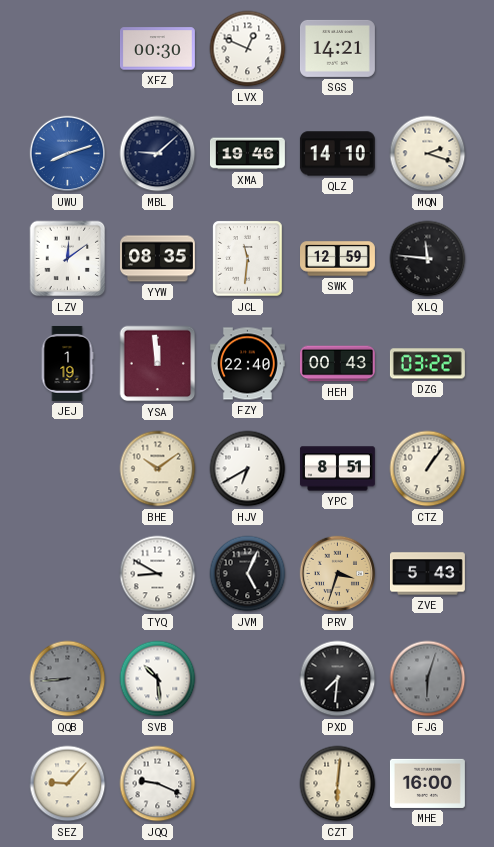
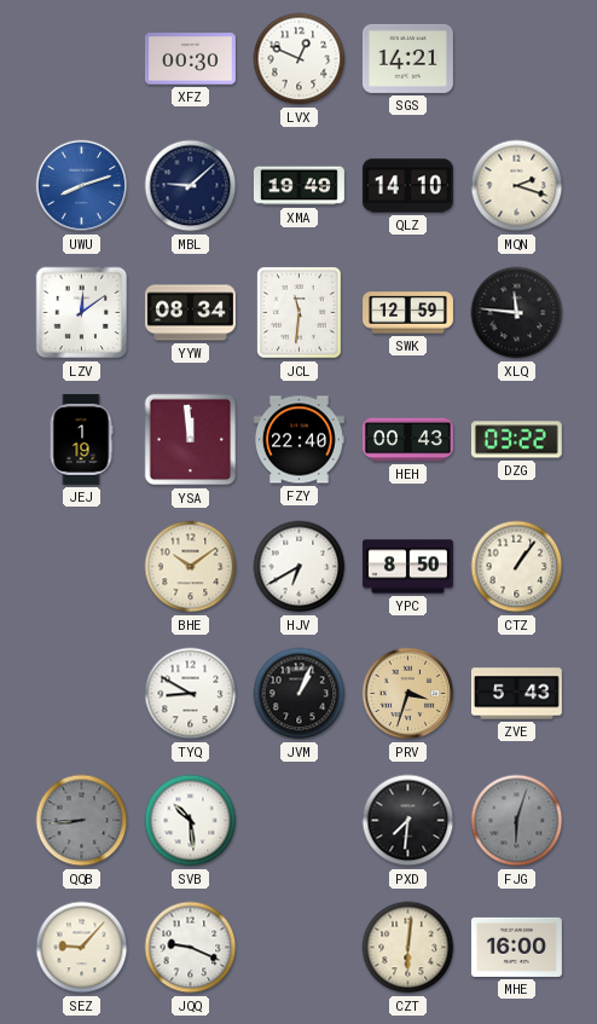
XMA: 19:46 -> 19:49
YYW: 08:35 -> 08:34
YPC: 8:51 -> 8:50
JVM: 5:04 -> 1:04
